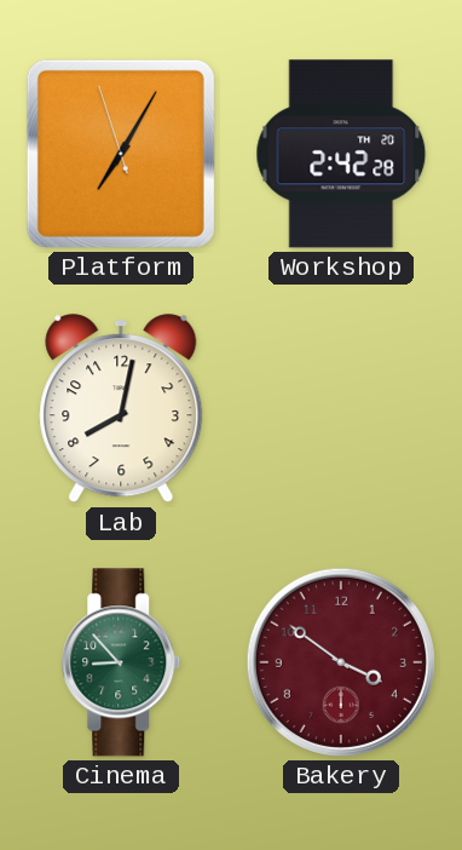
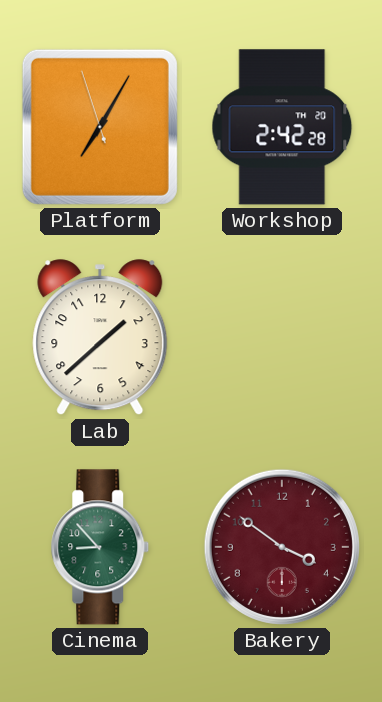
Lab: 8:02 -> 1:38
